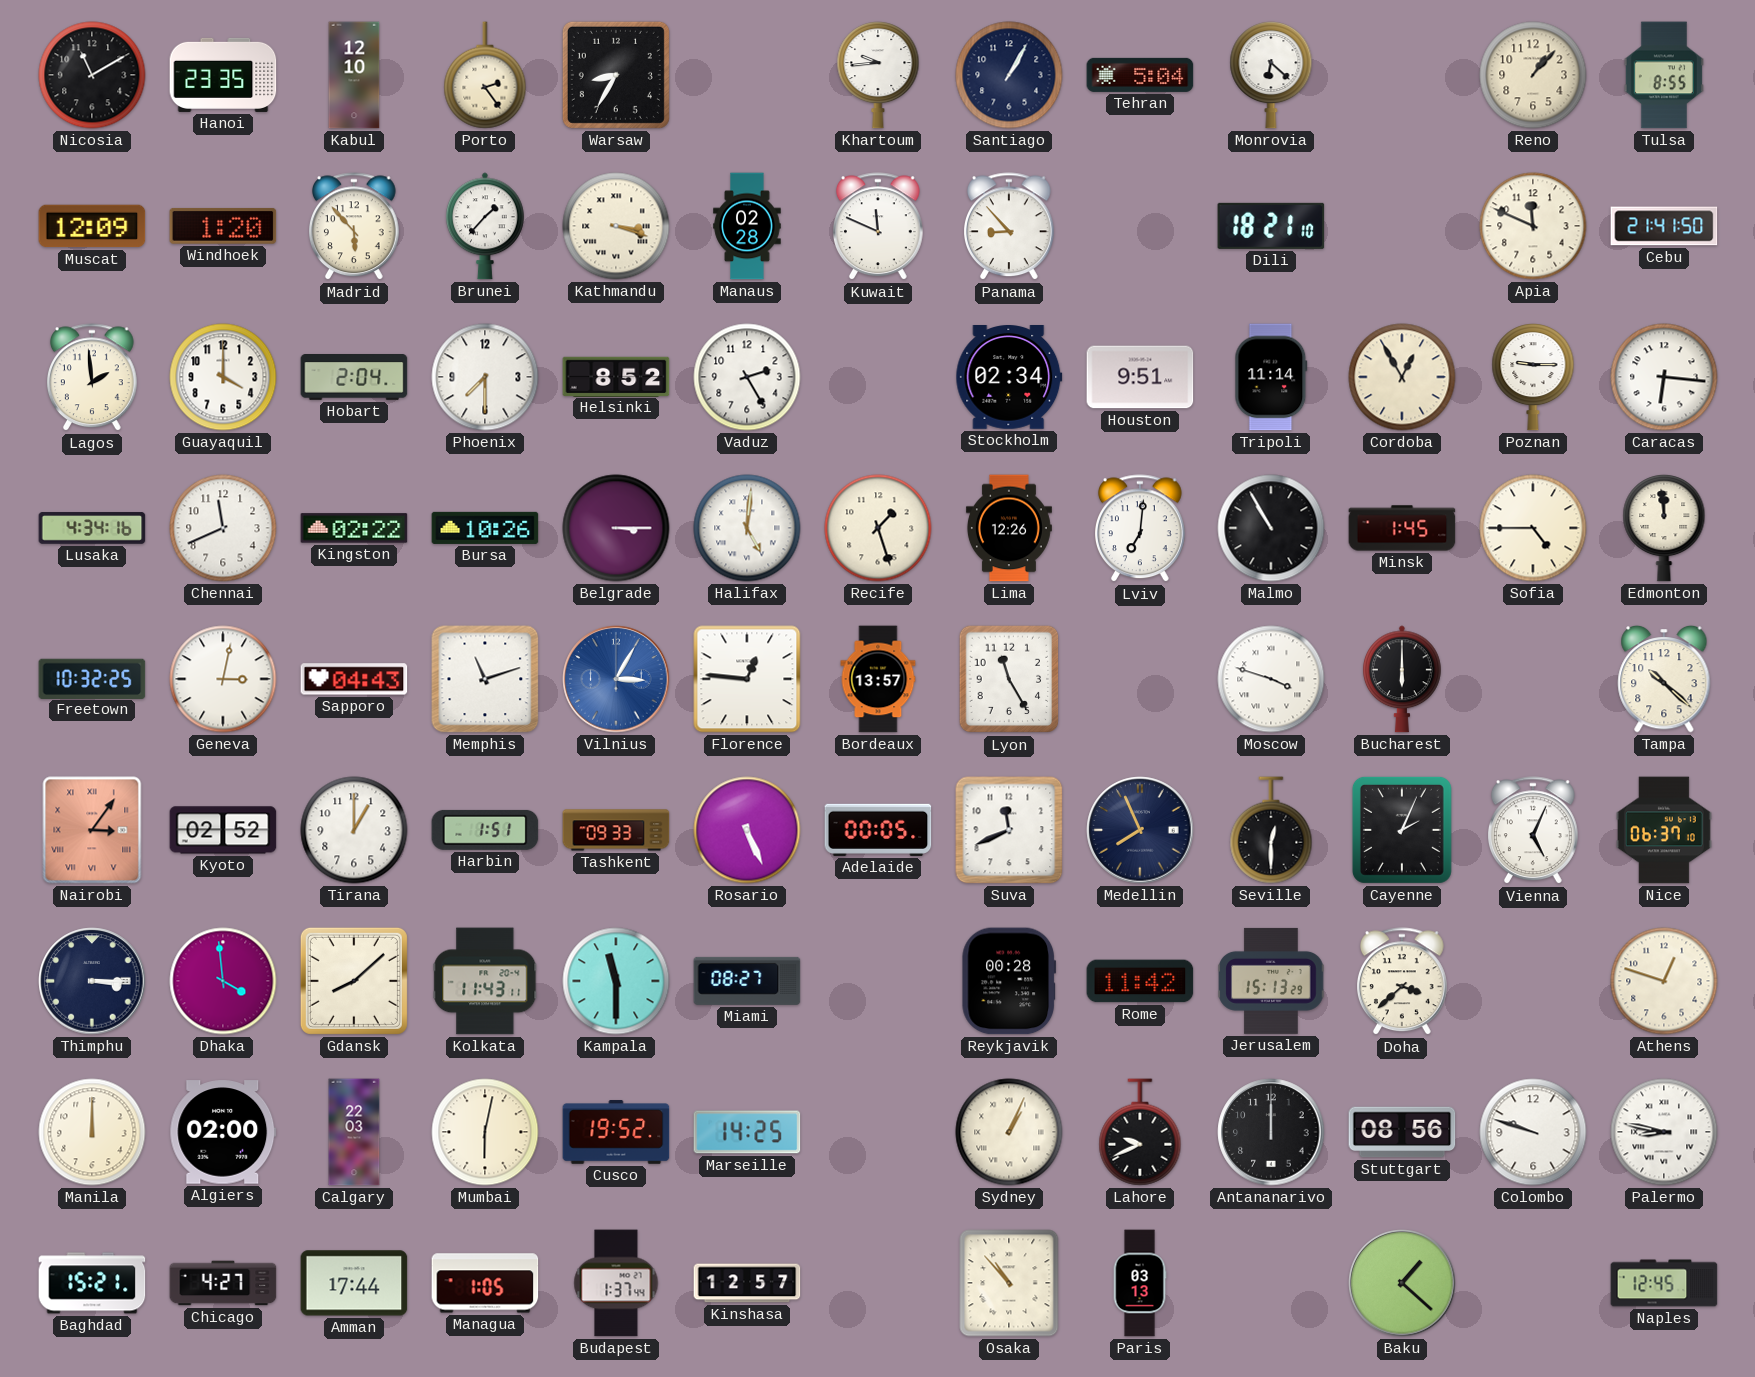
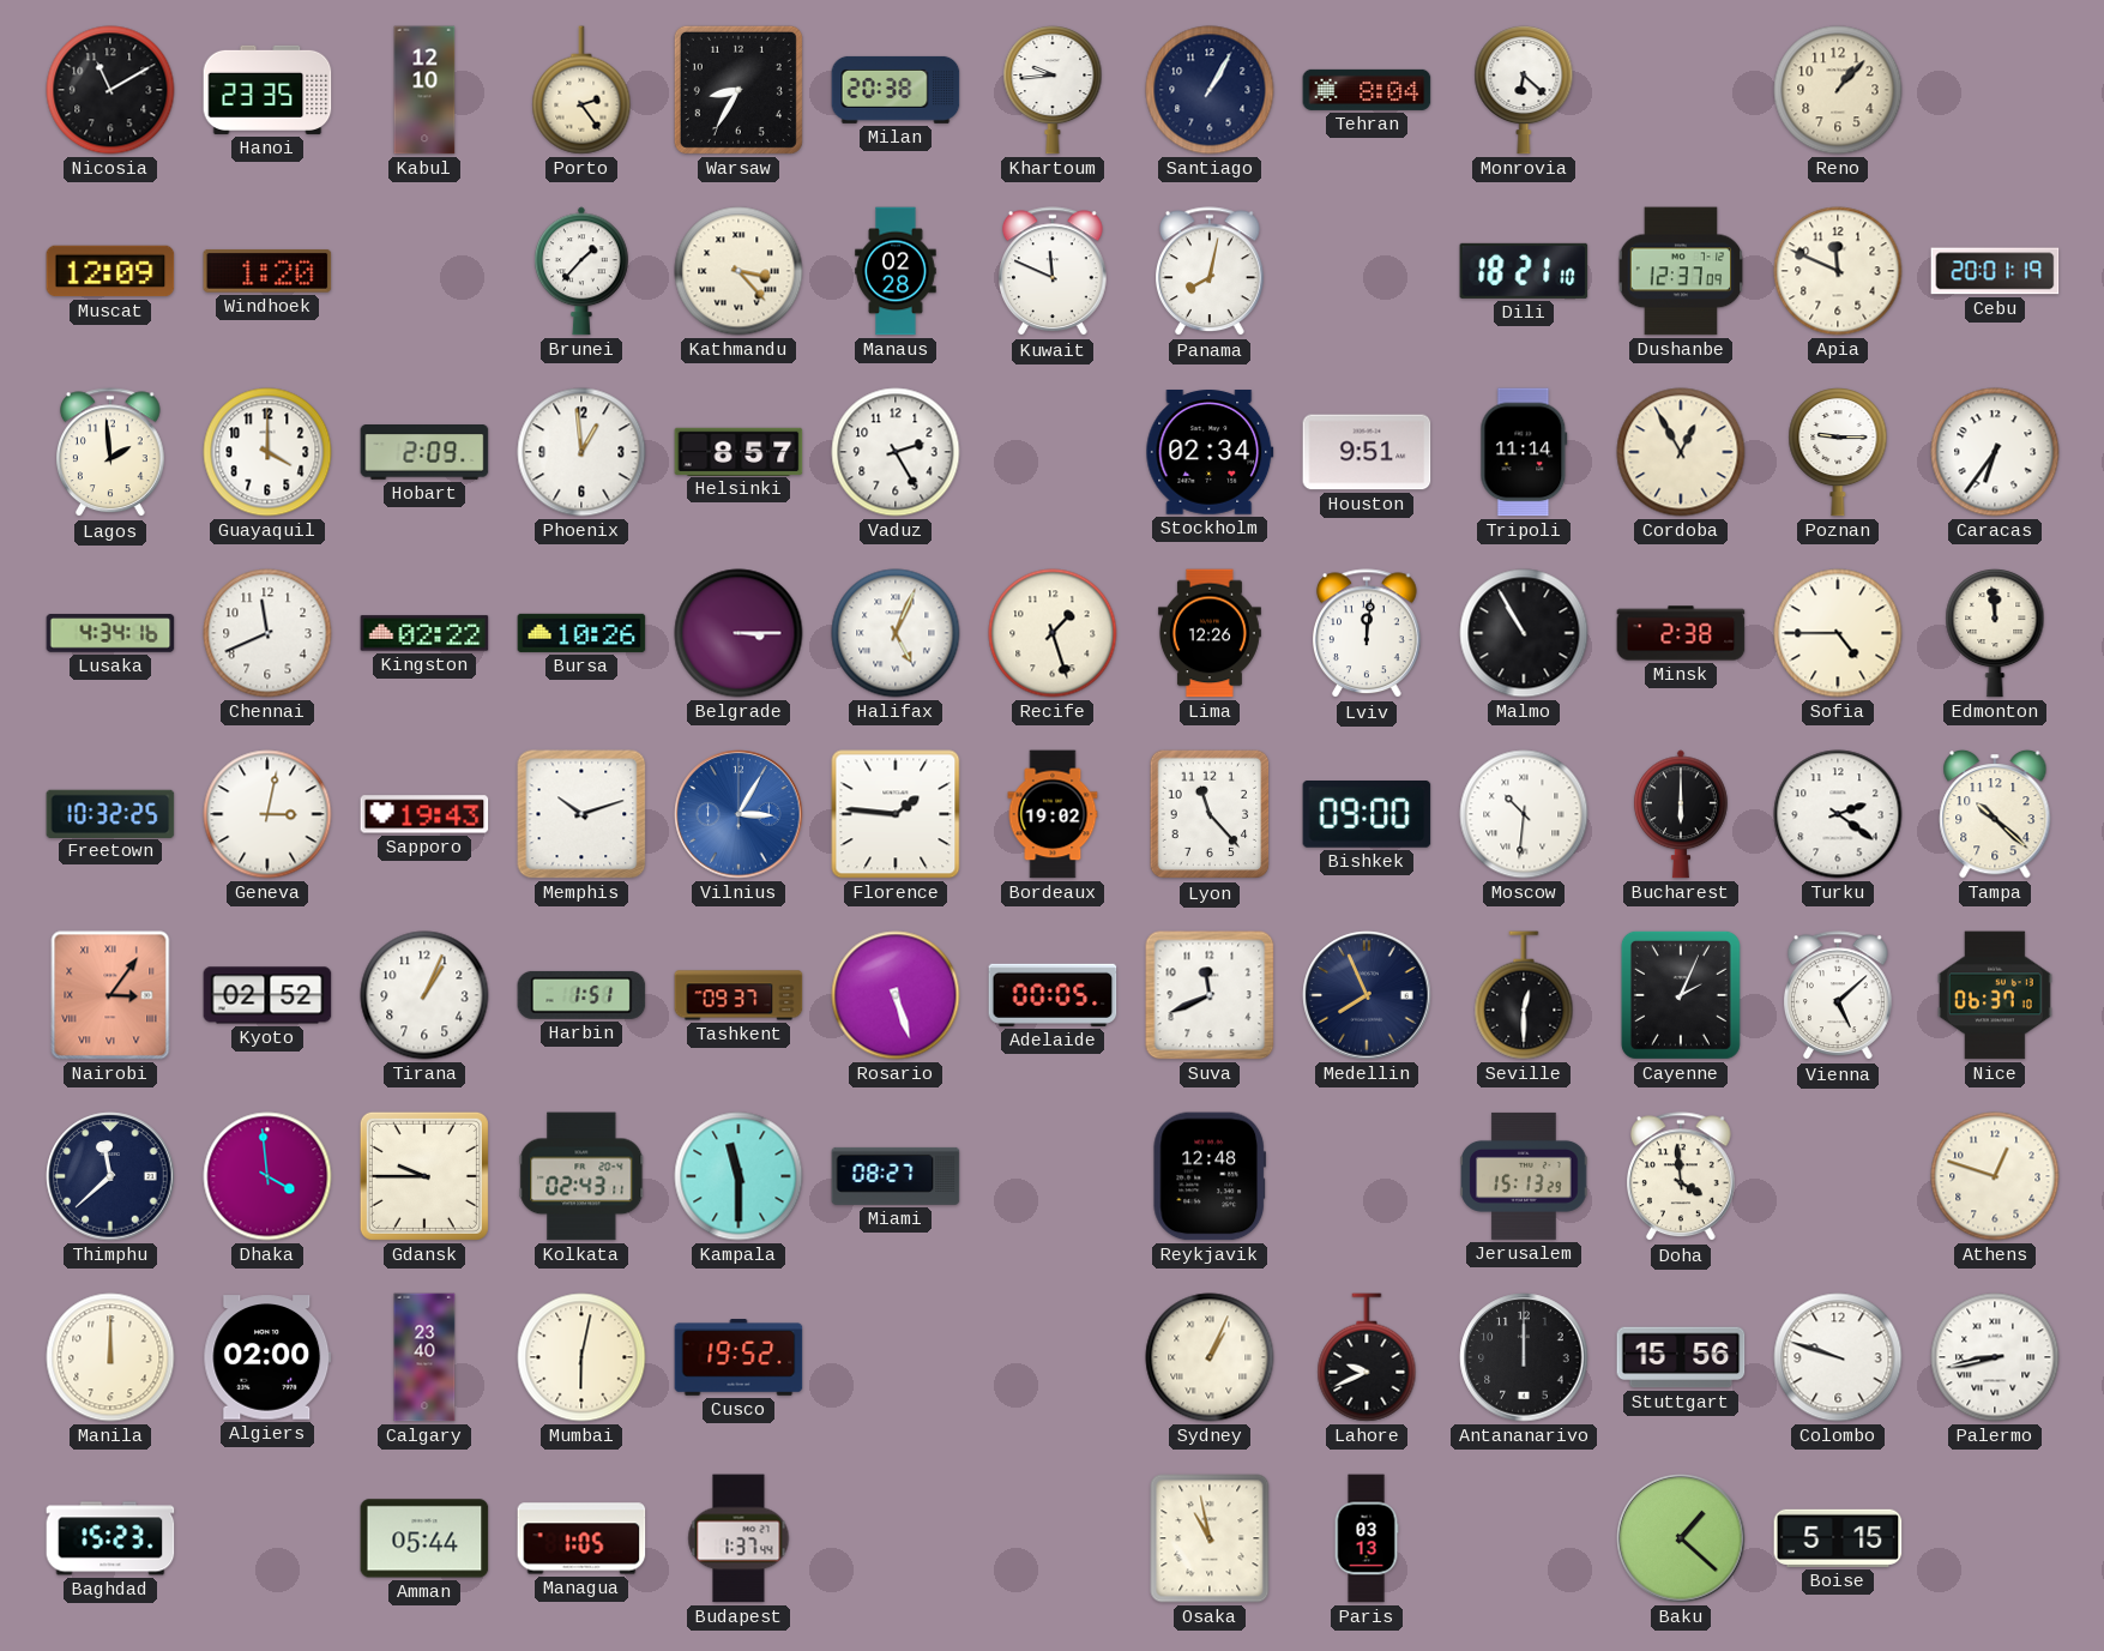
Milan: none -> 20:38
Tehran: 5:04 -> 8:04
Tulsa: 8:55 -> none
Madrid: 5:53 -> none
Kathmandu: 3:18 -> 3:23
Panama: 8:53 -> 8:02
Dushanbe: none -> 12:37
Cebu: 21:41 -> 20:01
Hobart: 2:04 -> 2:09
Phoenix: 7:30 -> 12:59
Helsinki: 8:52 -> 8:57
Caracas: 6:16 -> 6:36
Halifax: 5:01 -> 5:04
Lviv: 7:01 -> 12:01
Minsk: 1:45 -> 2:38
Sapporo: 04:43 -> 19:43
Memphis: 11:12 -> 10:12
Florence: 12:46 -> 1:46
Bordeaux: 13:57 -> 19:02
Lyon: 11:25 -> 11:23
Bishkek: none -> 09:00
Moscow: 3:48 -> 10:31
Turku: none -> 2:21
Tirana: 1:00 -> 1:04
Tashkent: 09:33 -> 09:37
Rosario: 5:26 -> 5:27
Vienna: 5:04 -> 5:08
Thimphu: 3:15 -> 11:38
Gdansk: 8:08 -> 9:45
Kolkata: 11:43 -> 02:43
Reykjavik: 00:28 -> 12:48
Rome: 11:42 -> none
Doha: 3:38 -> 3:59
Calgary: 22:03 -> 23:40
Marseille: 14:25 -> none
Stuttgart: 08:56 -> 15:56
Palermo: 8:47 -> 8:43
Baghdad: 15:21 -> 15:23
Chicago: 4:27 -> none
Amman: 17:44 -> 05:44
Kinshasa: 12:57 -> none
Osaka: 10:53 -> 10:58
Boise: none -> 5:15
Naples: 12:45 -> none
